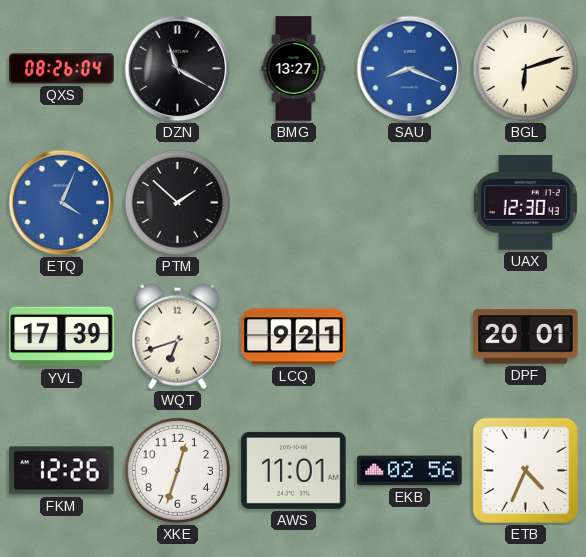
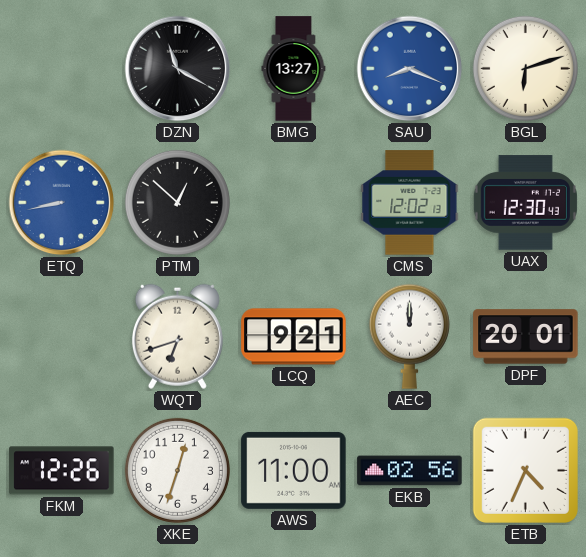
QXS: 08:26 -> none
ETQ: 4:04 -> 8:43
PTM: 1:52 -> 12:52
CMS: none -> 12:02
YVL: 17:39 -> none
AEC: none -> 12:00
AWS: 11:01 -> 11:00
